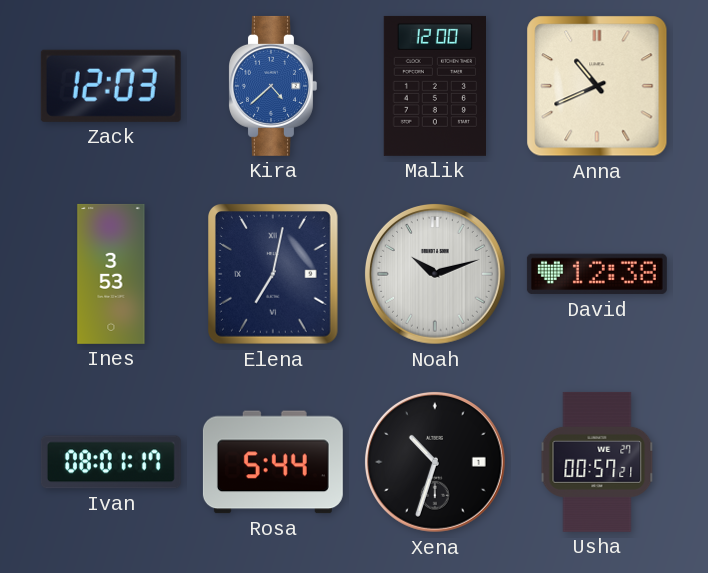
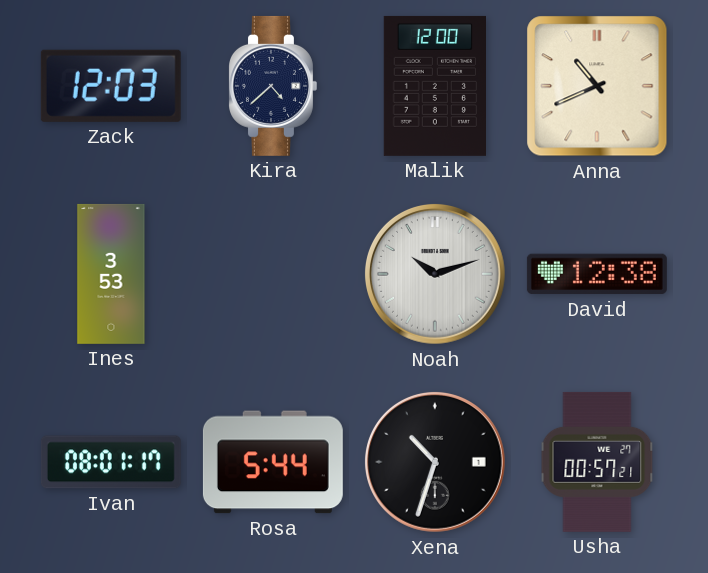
Kira dial: blue -> navy
Elena: 7:02 -> none
